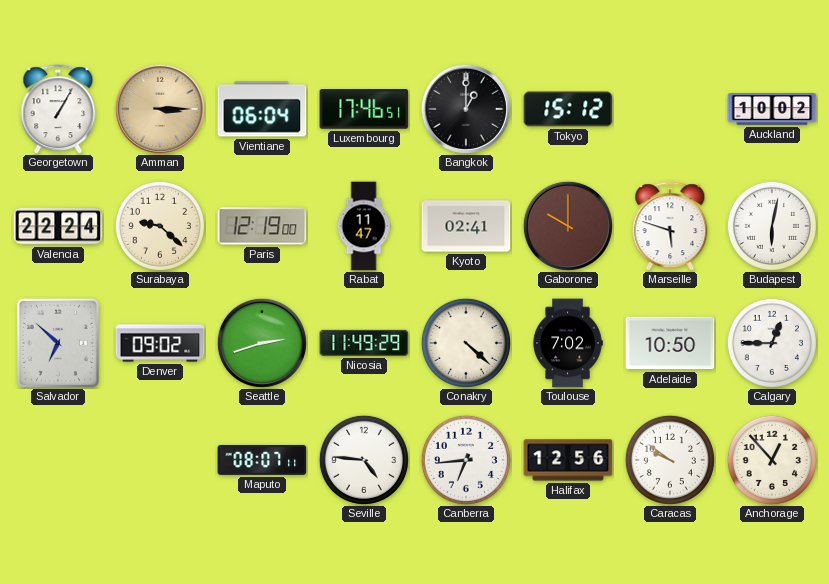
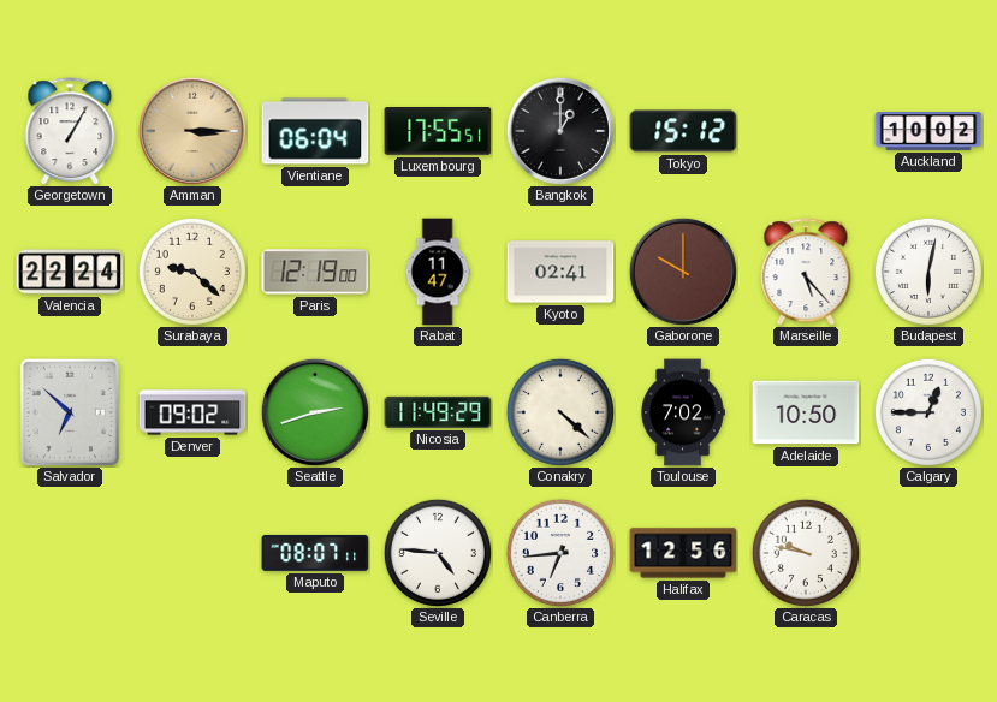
Luxembourg: 17:46 -> 17:55
Marseille: 5:48 -> 5:23
Caracas: 9:51 -> 9:47
Anchorage: 12:53 -> none
